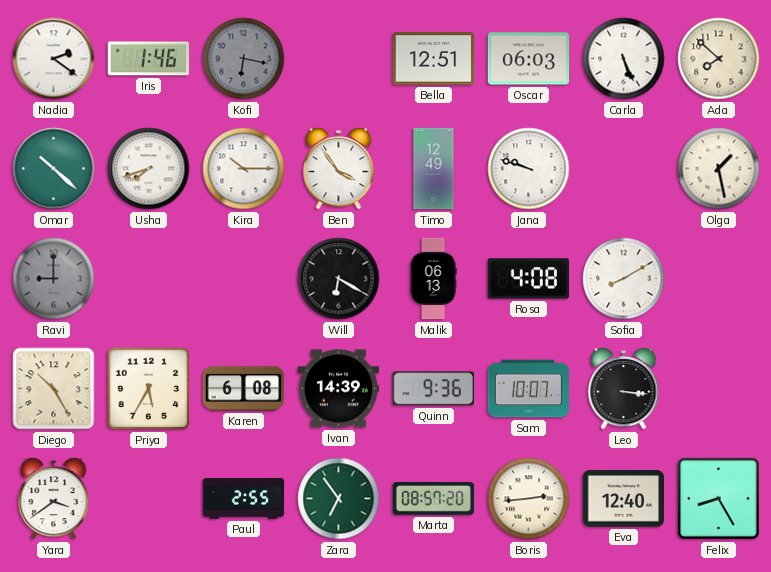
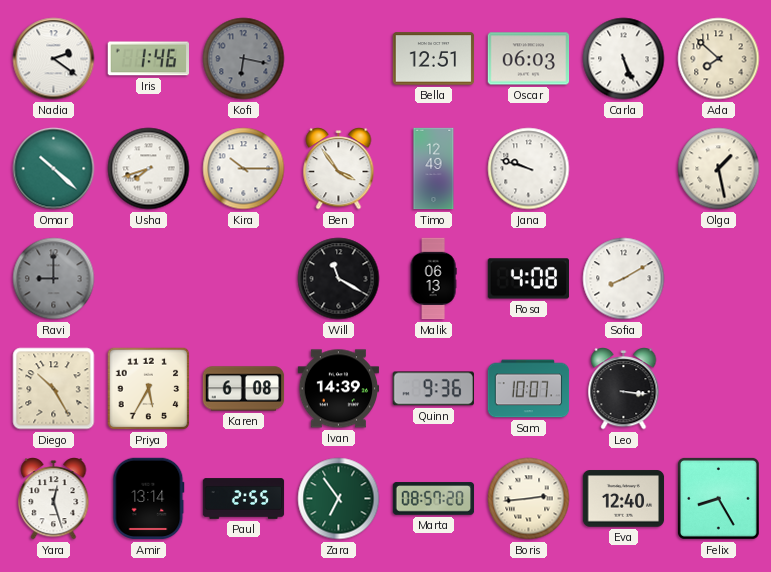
Will: 6:20 -> 11:20
Yara: 3:39 -> 12:27
Amir: none -> 13:14
